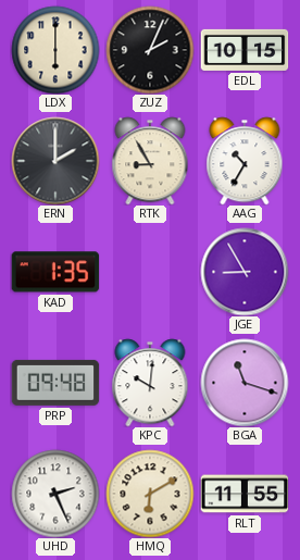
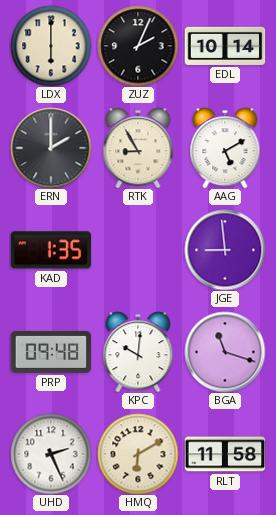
EDL: 10:15 -> 10:14
AAG: 10:35 -> 5:10
JGE: 8:55 -> 8:59
RLT: 11:55 -> 11:58
